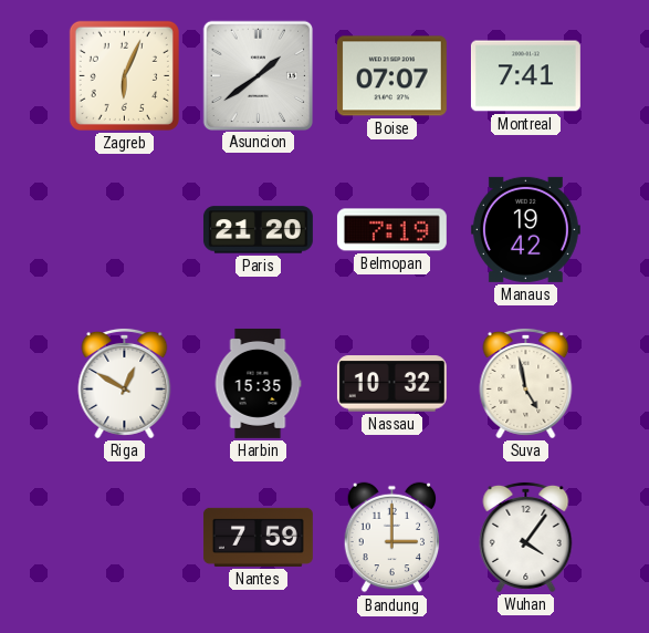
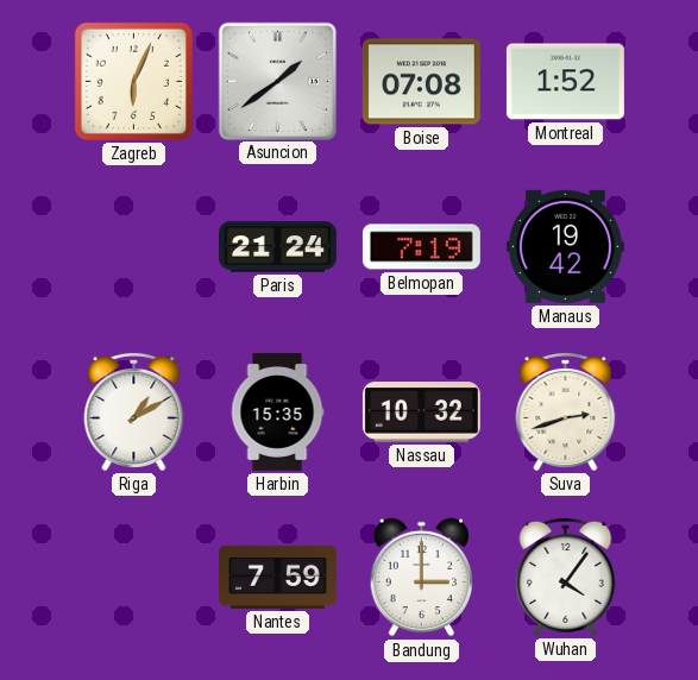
Boise: 07:07 -> 07:08
Montreal: 7:41 -> 1:52
Paris: 21:20 -> 21:24
Riga: 12:50 -> 1:10
Suva: 4:58 -> 2:42
